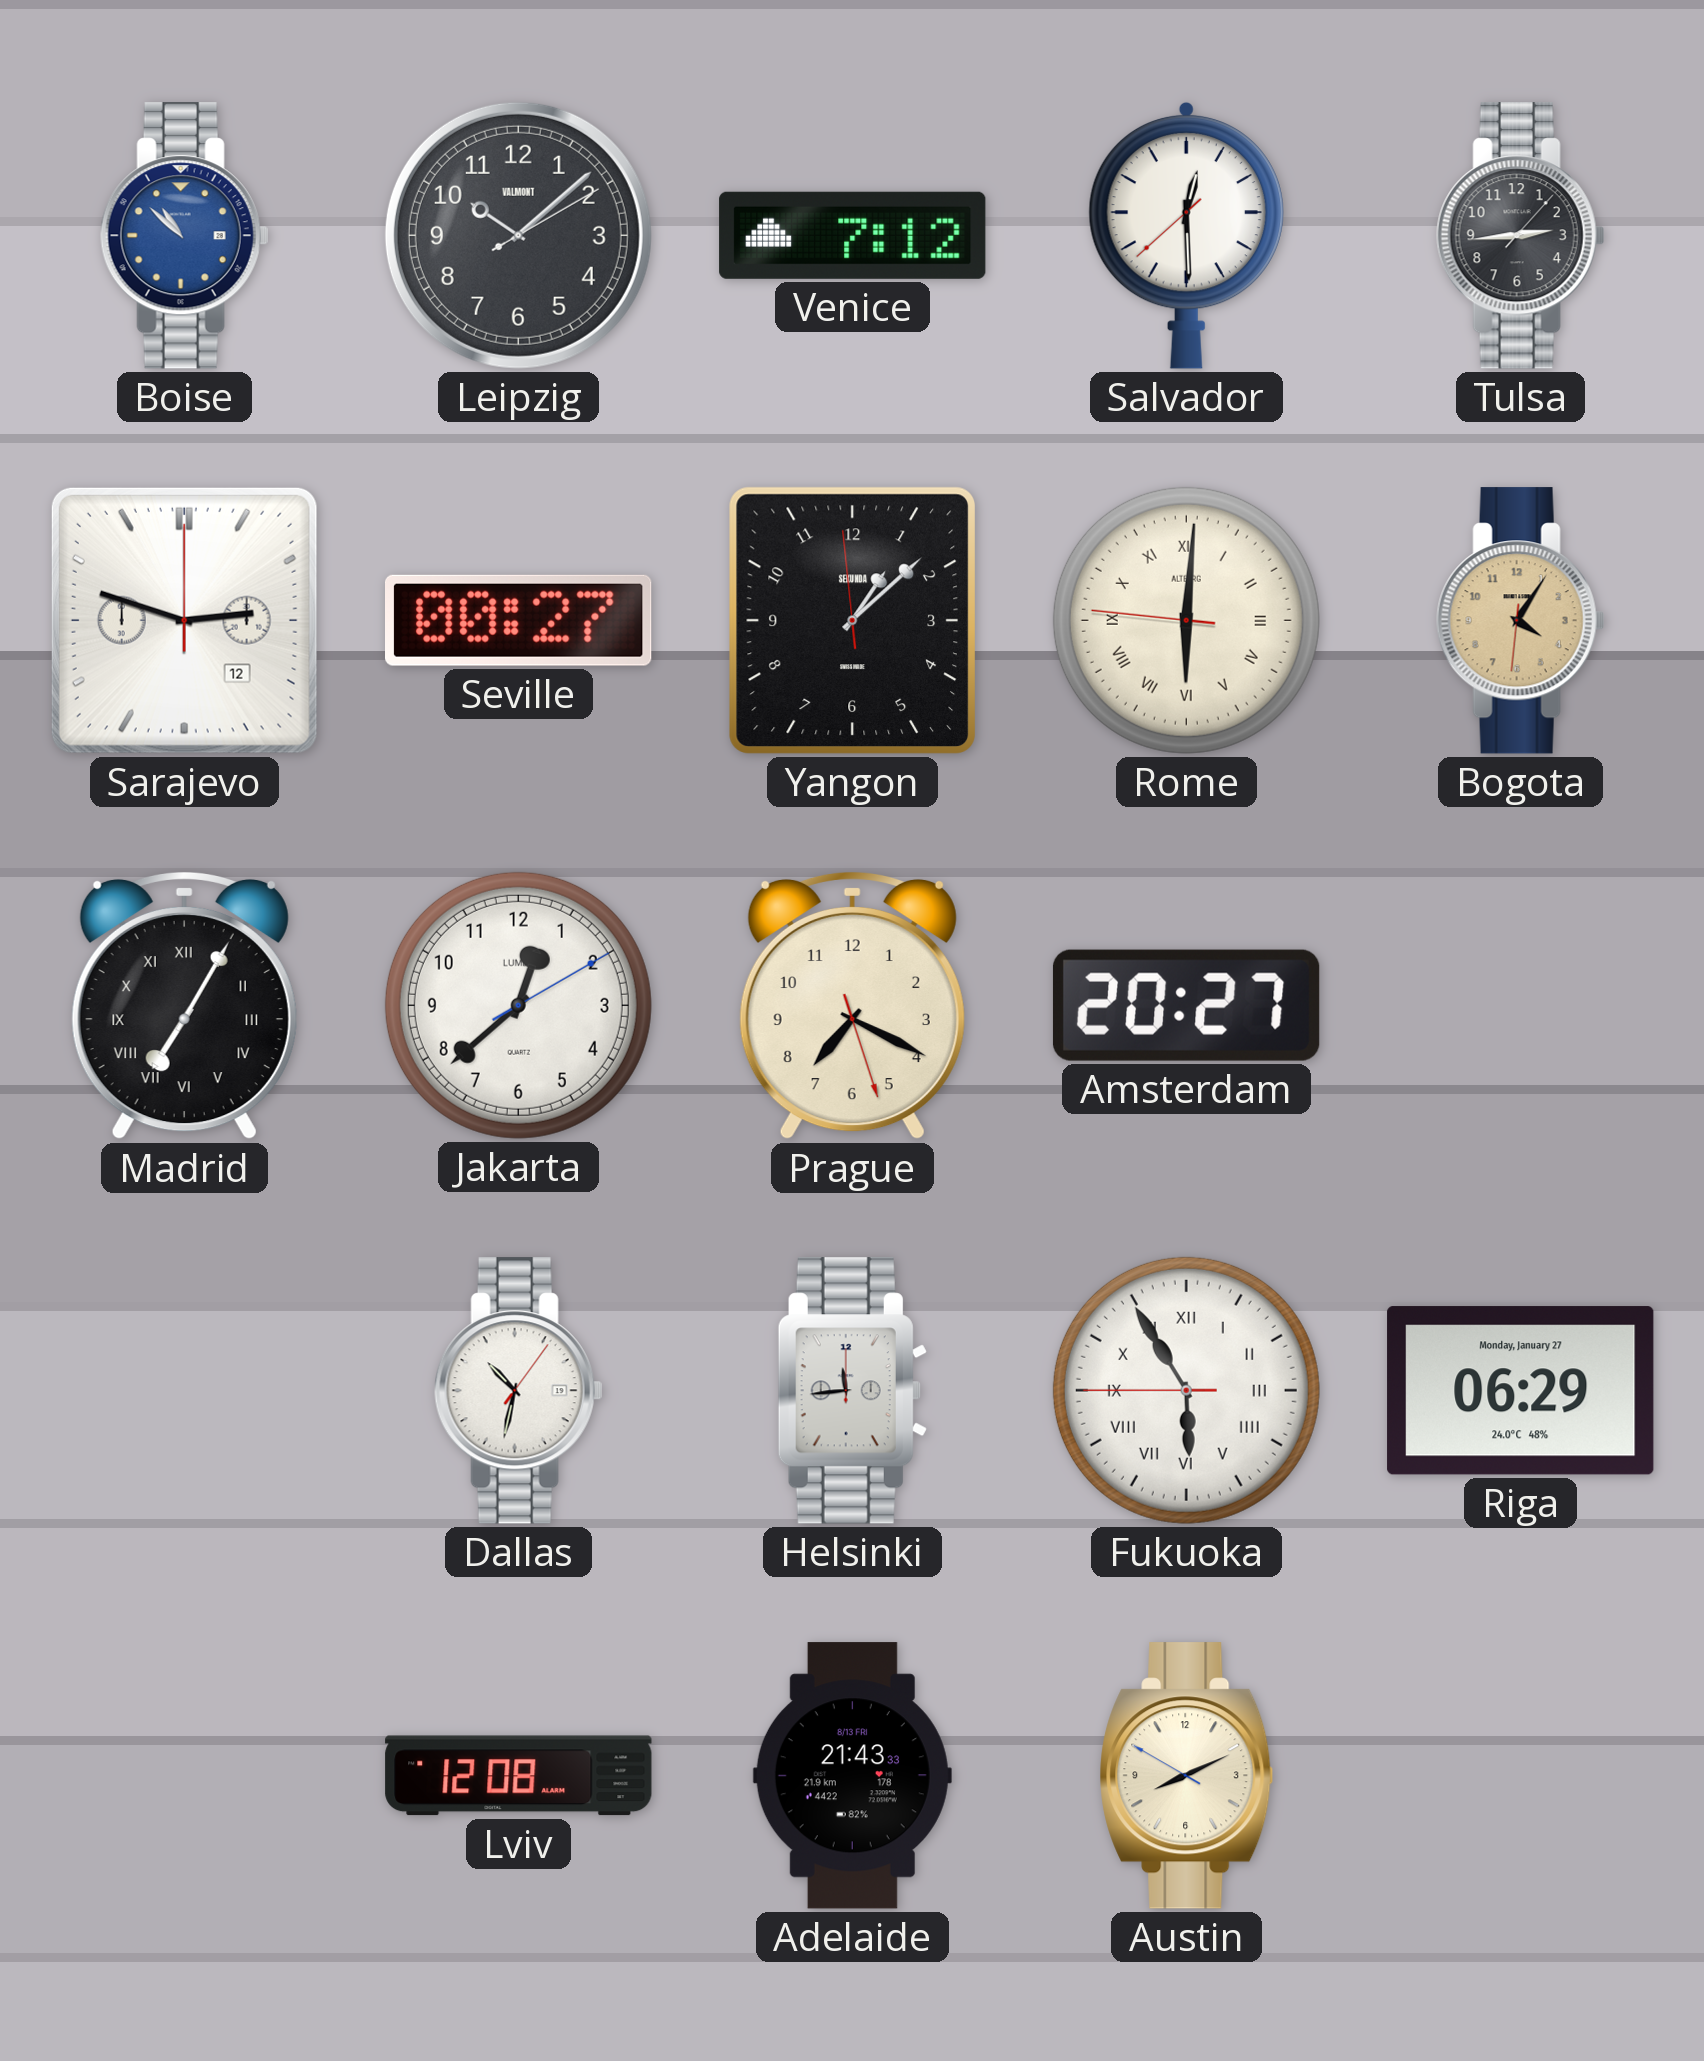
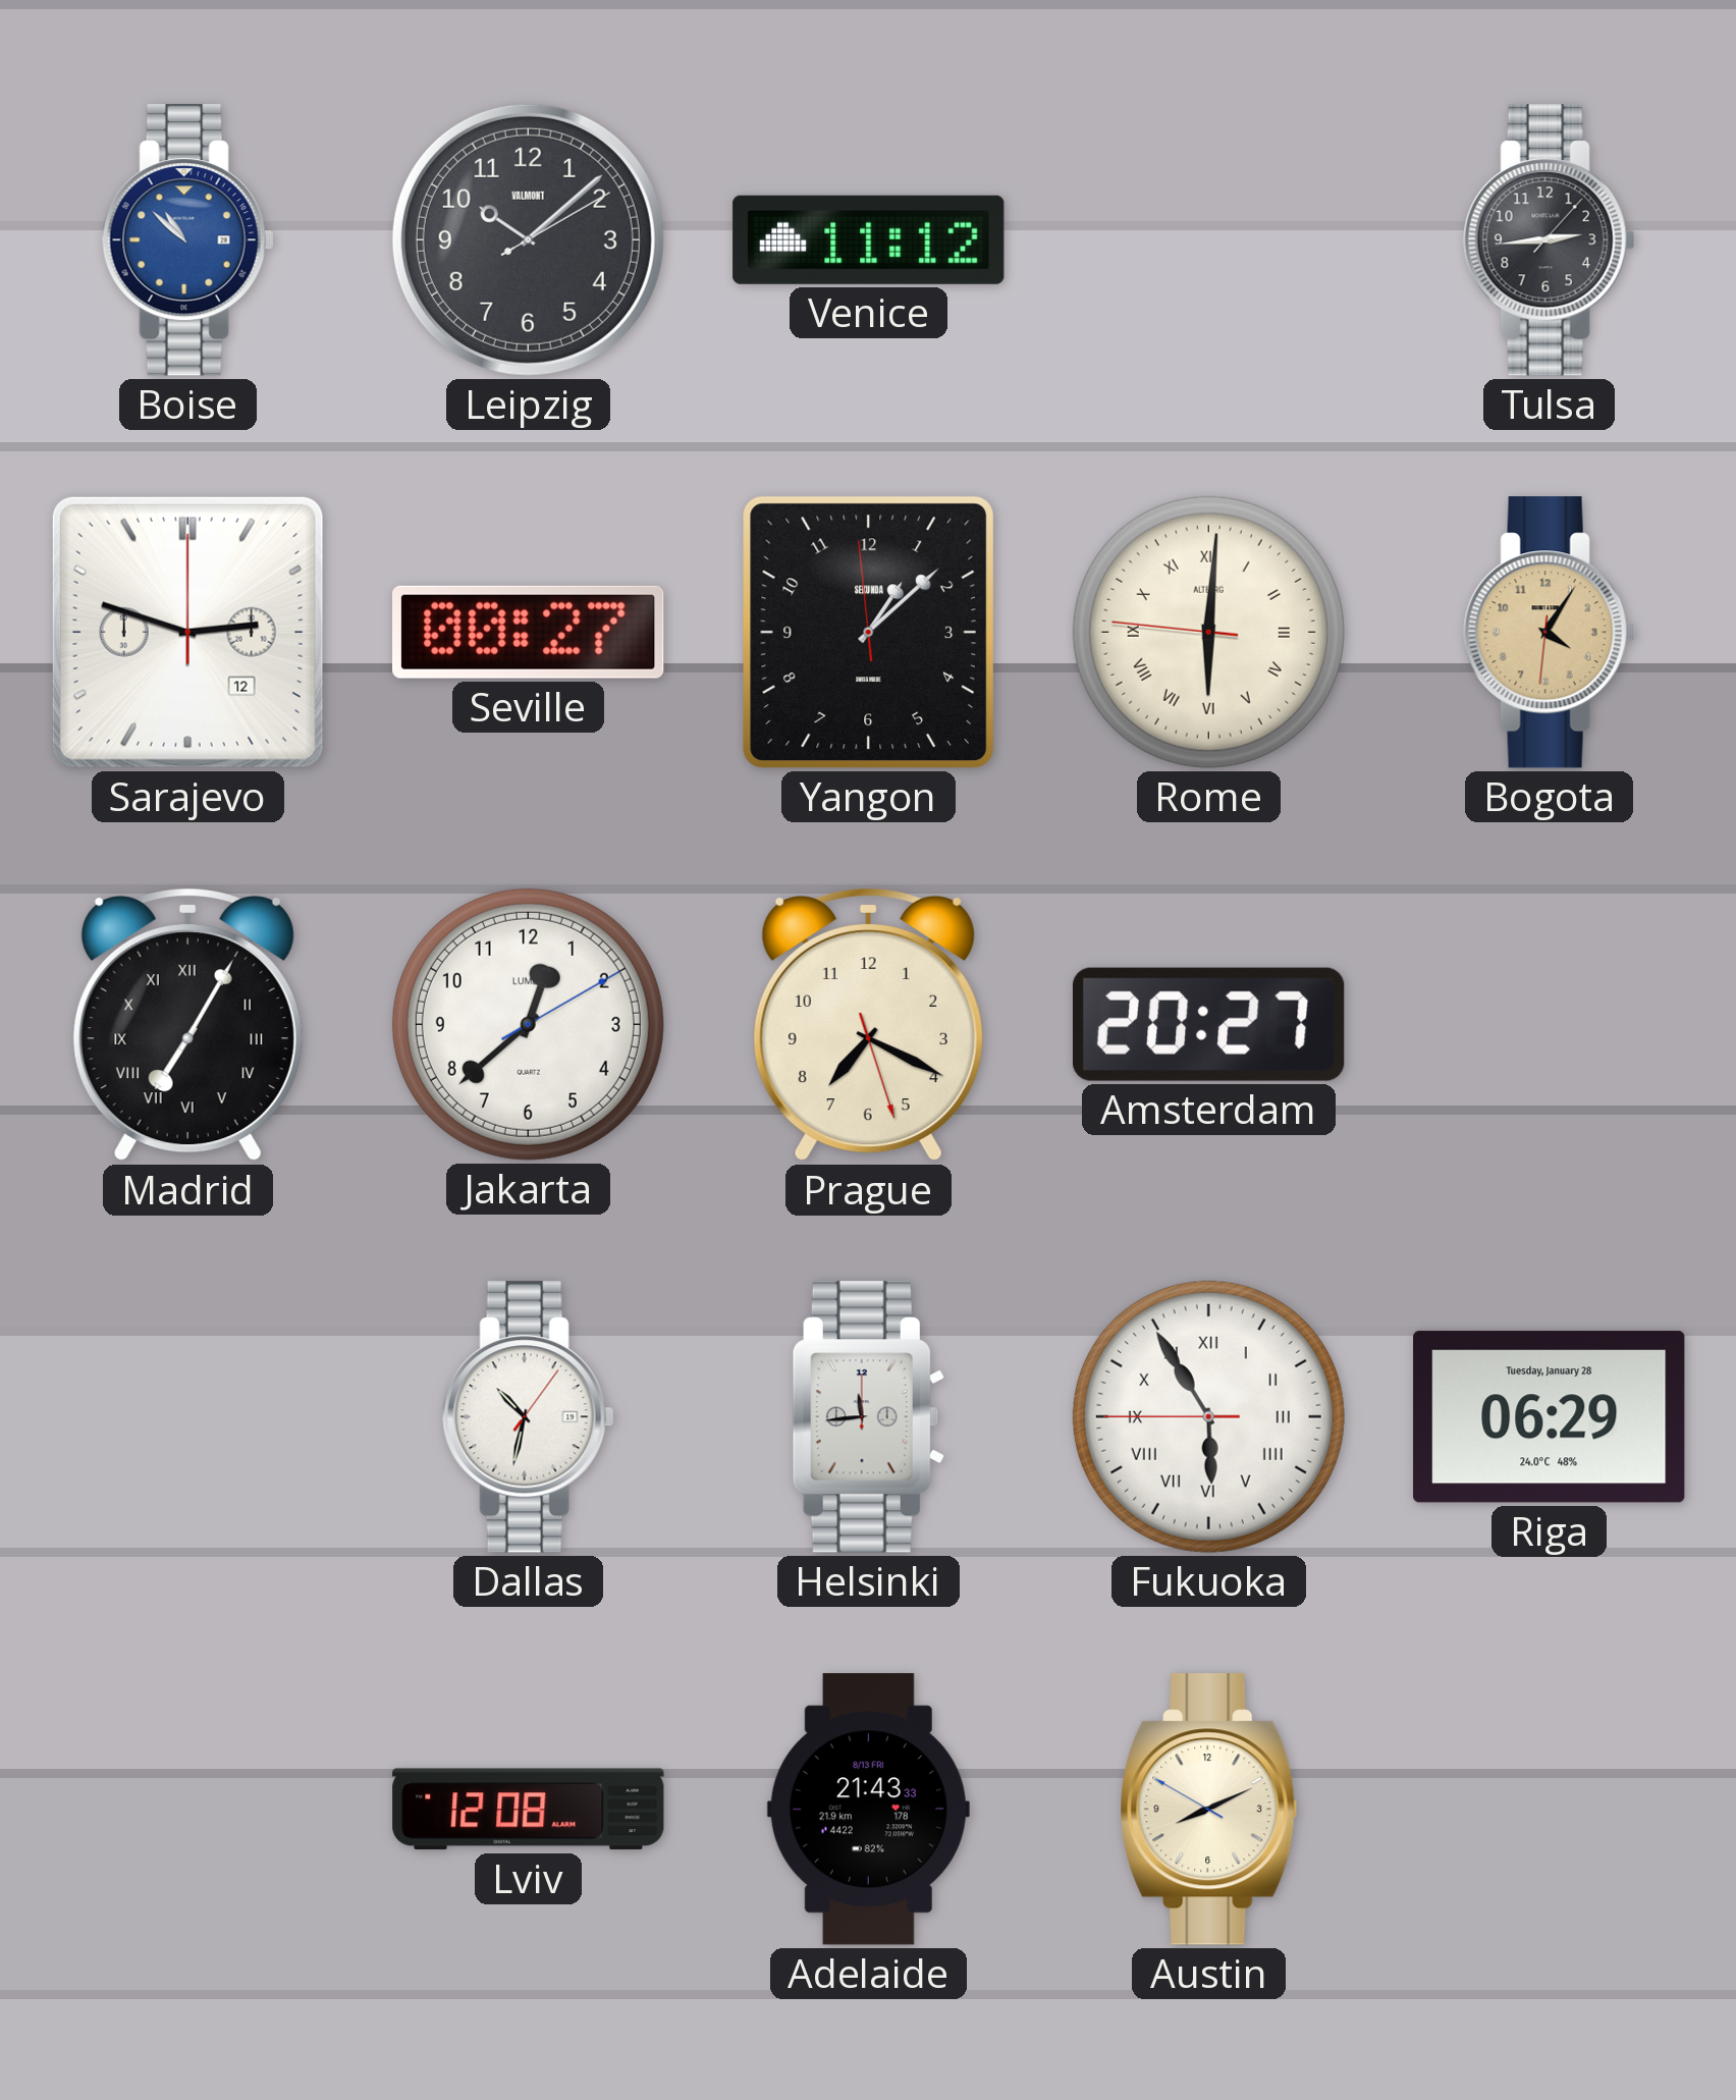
Venice: 7:12 -> 11:12
Salvador: 12:29 -> none
Riga date: Monday, January 27 -> Tuesday, January 28
